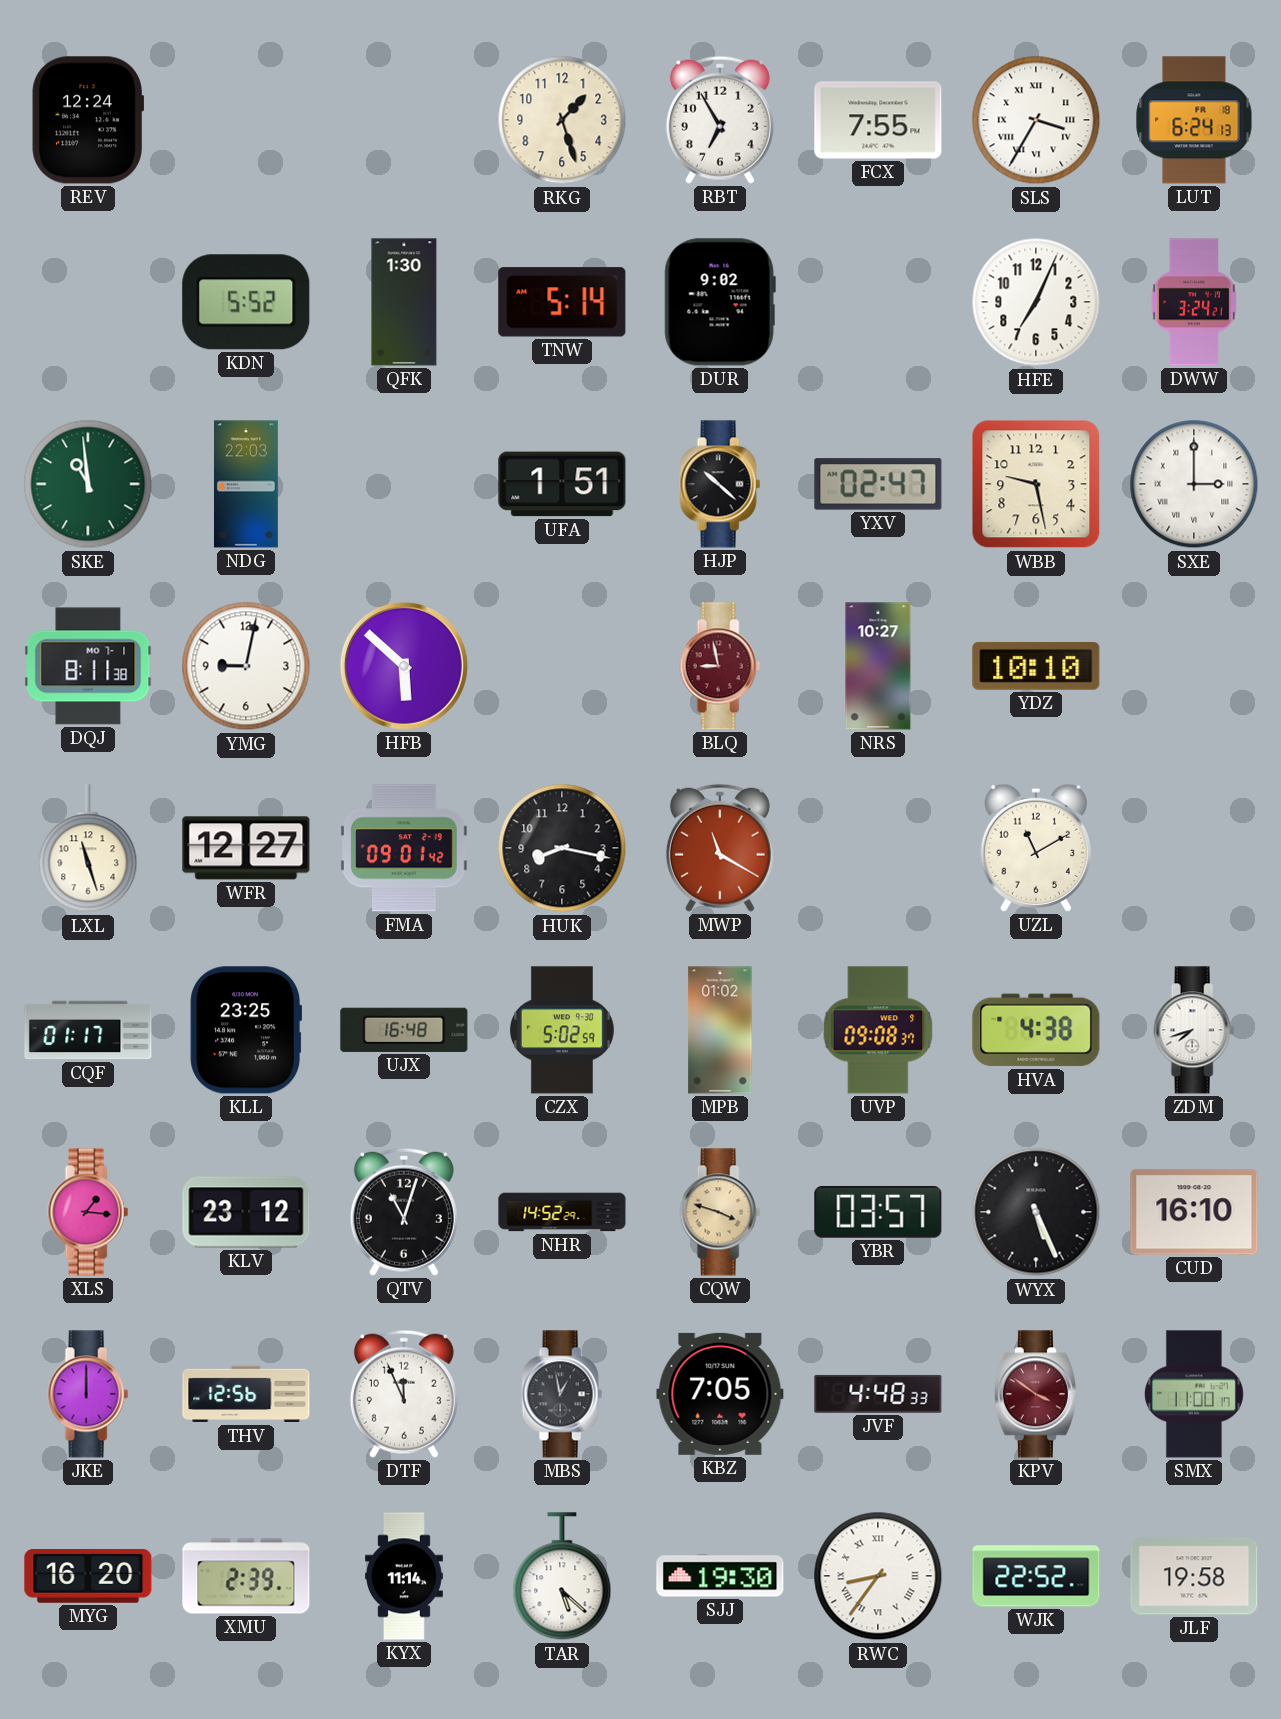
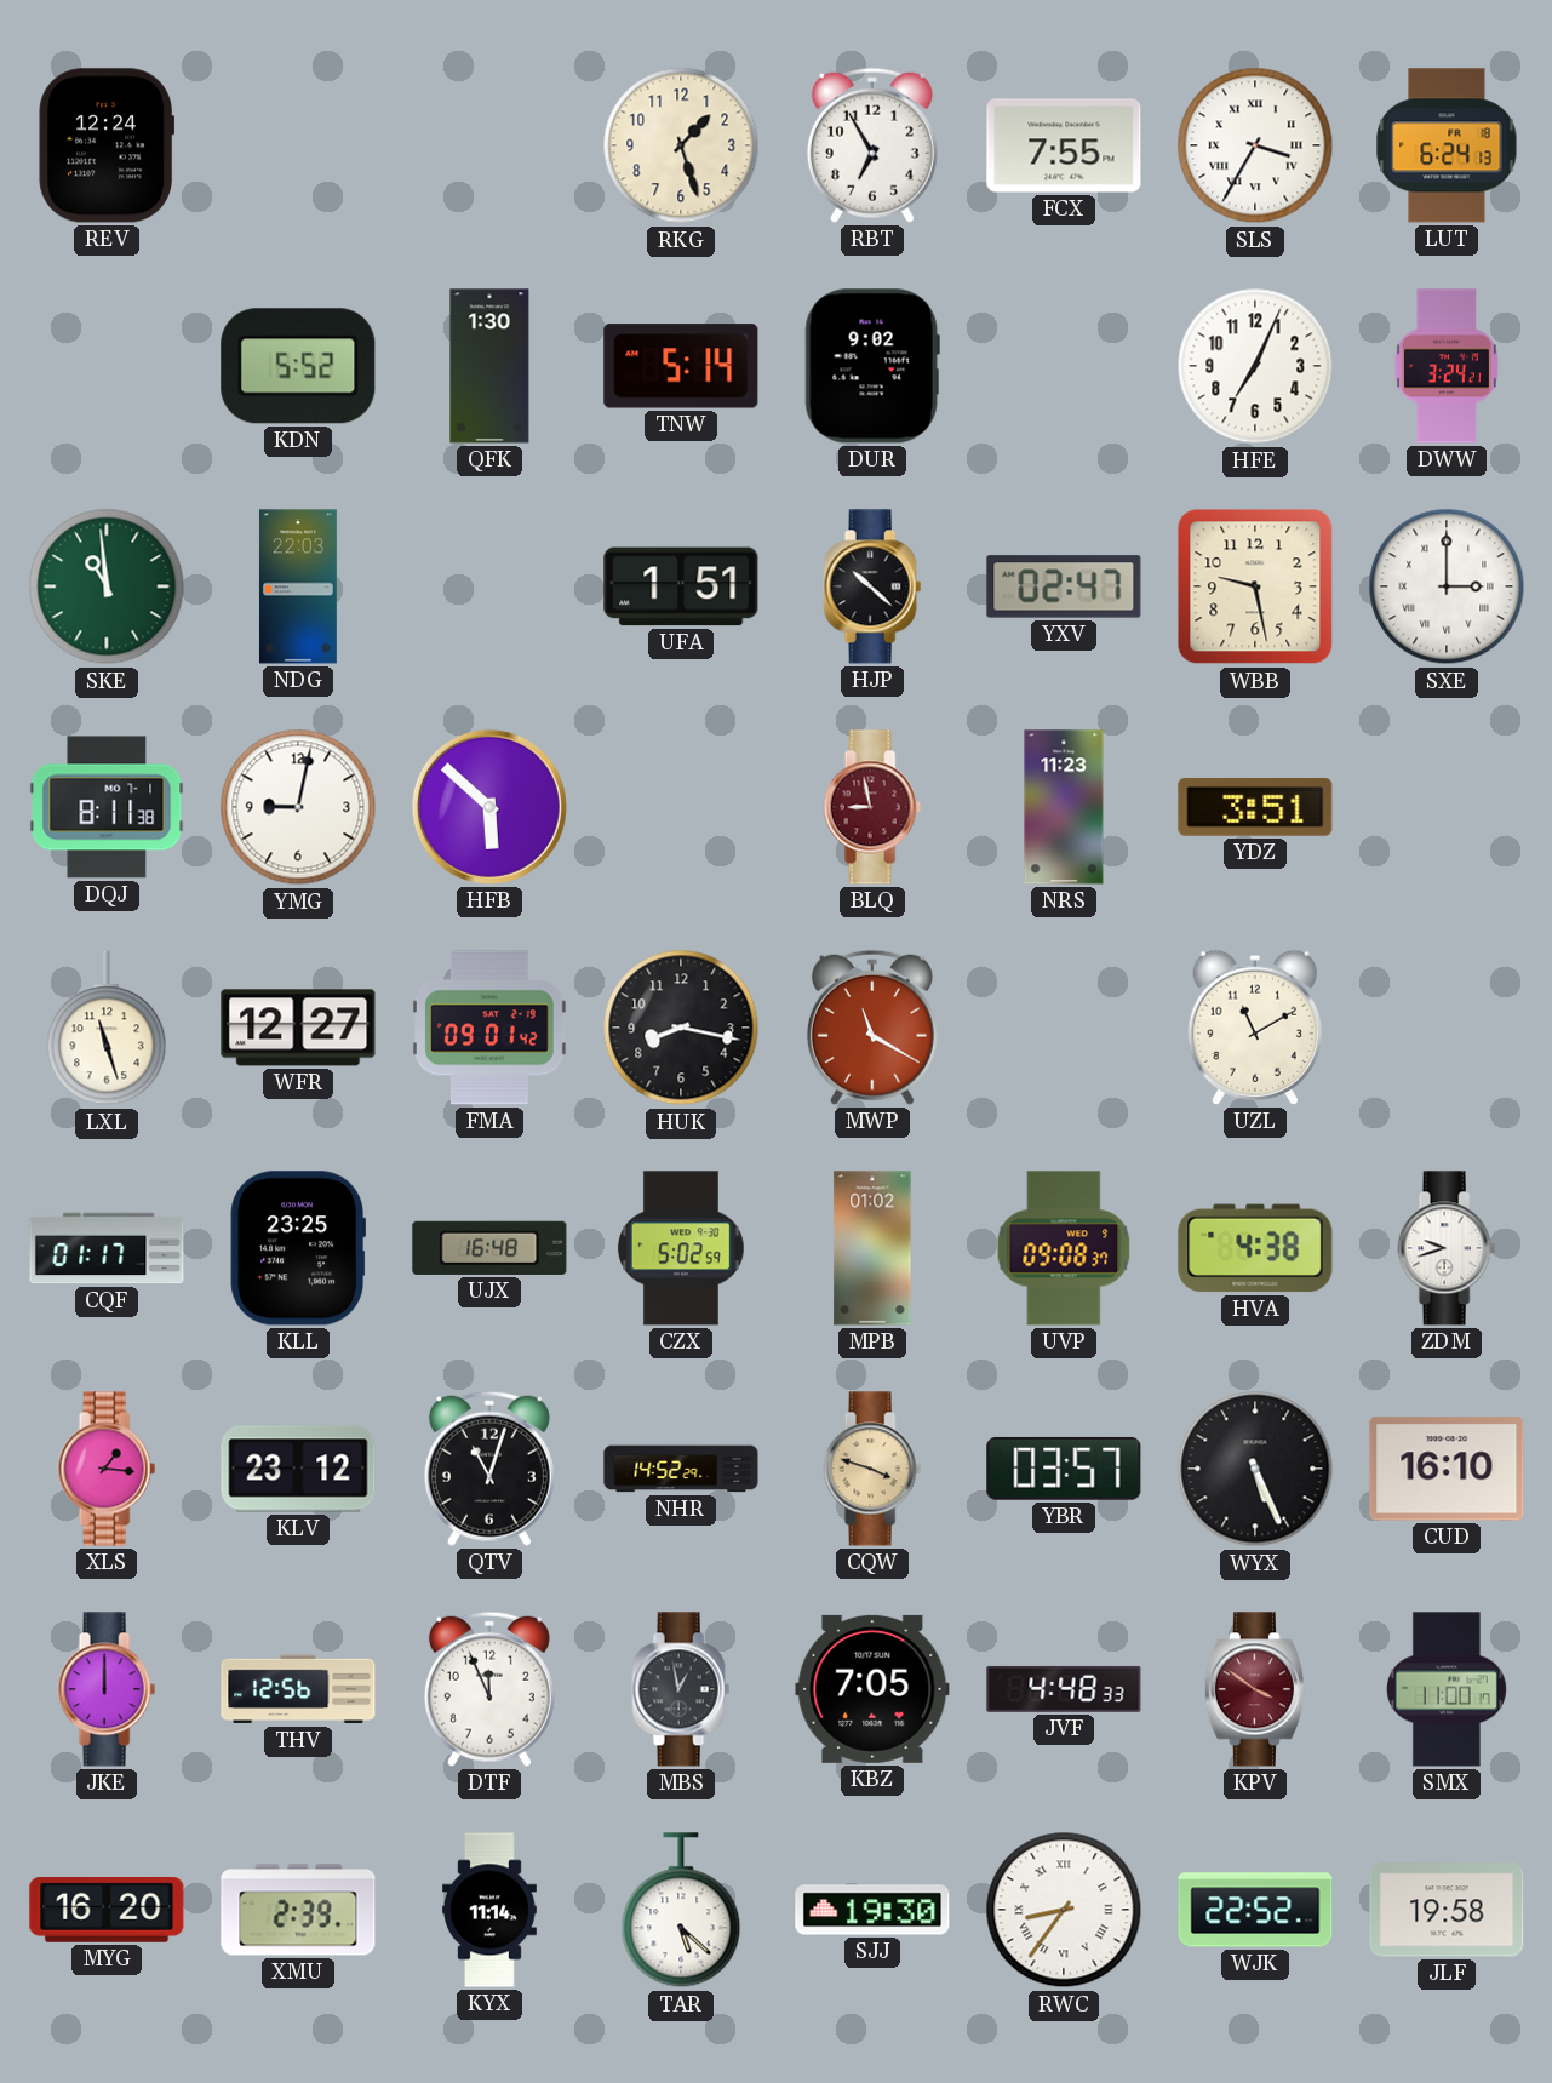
NRS: 10:27 -> 11:23
YDZ: 10:10 -> 3:51
ZDM: 7:42 -> 9:42
